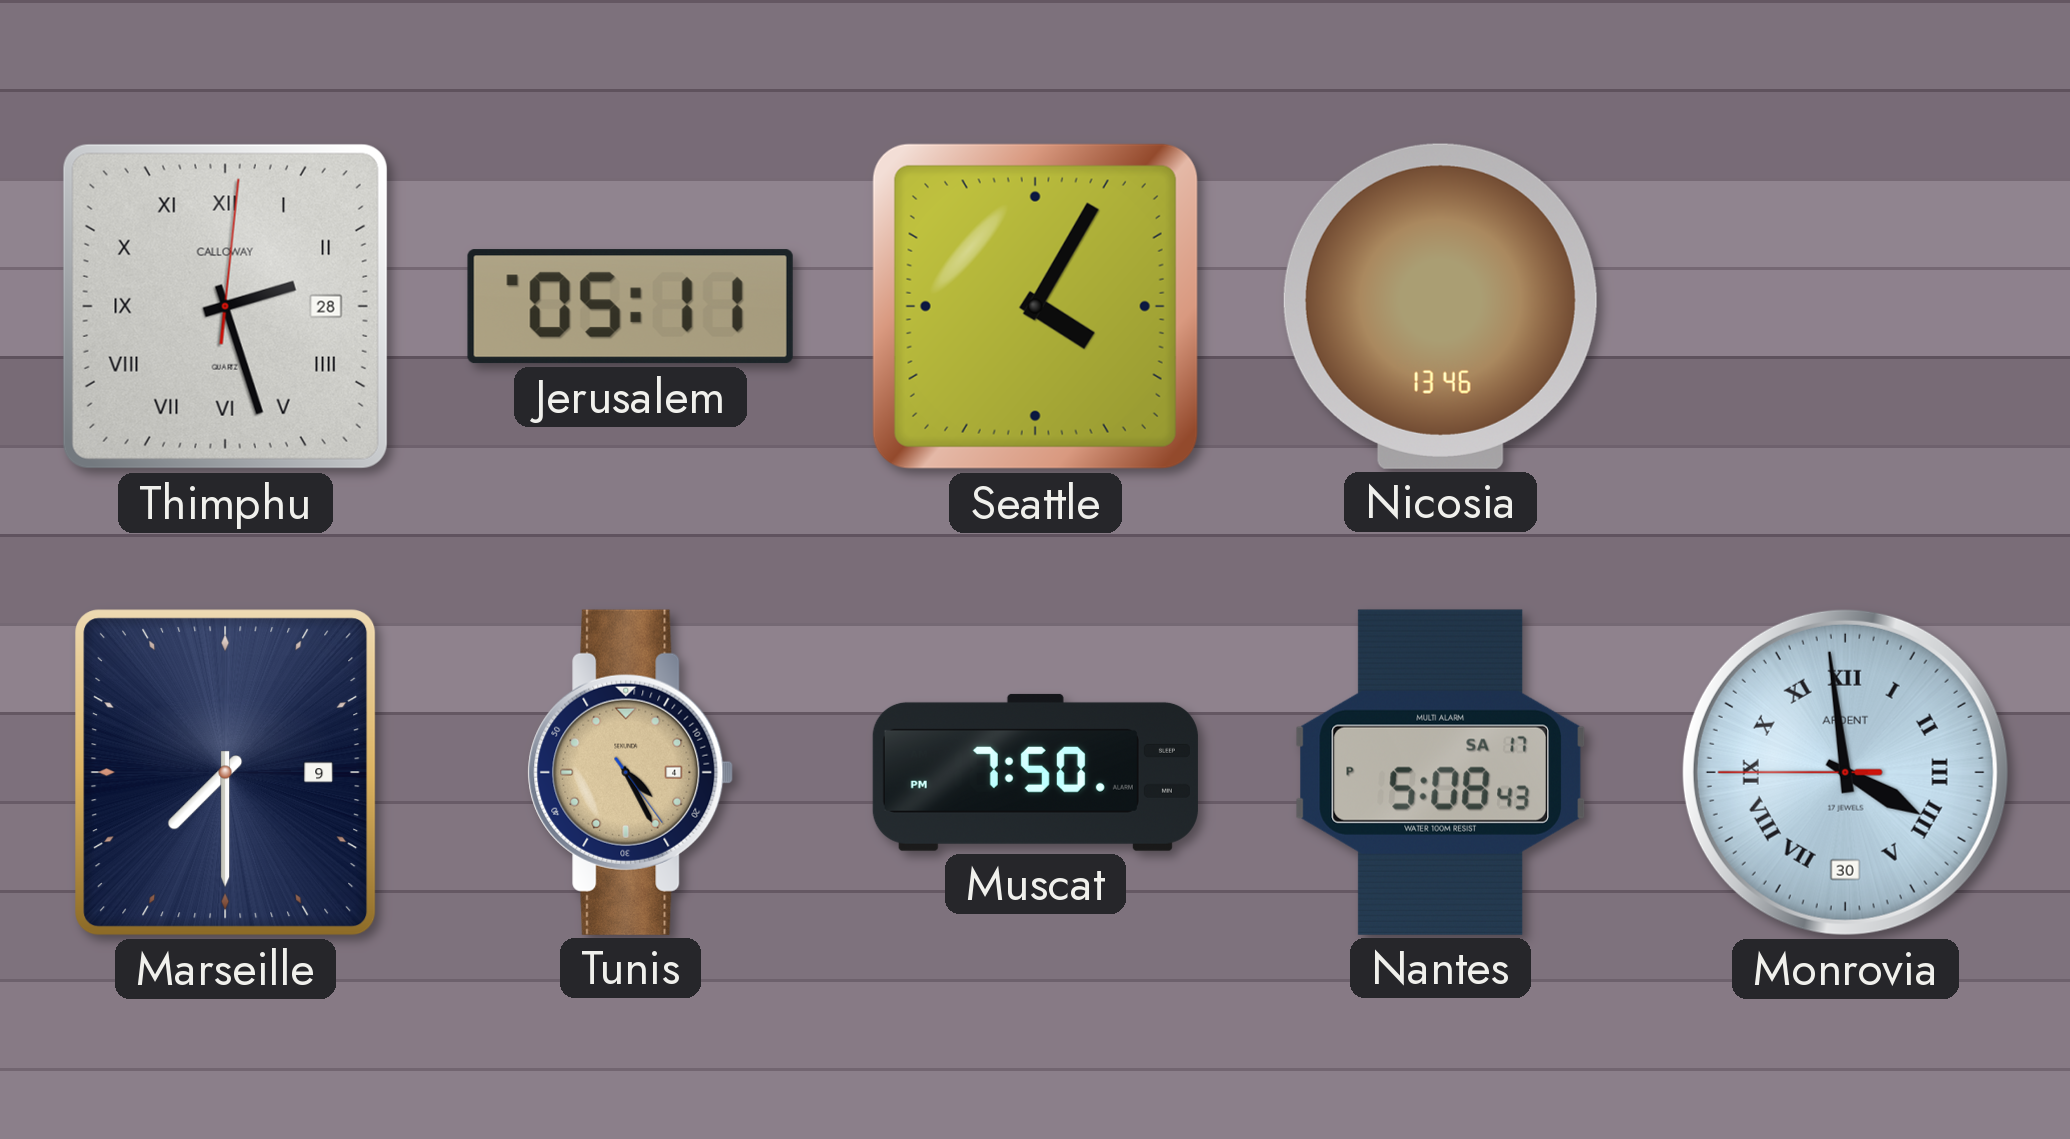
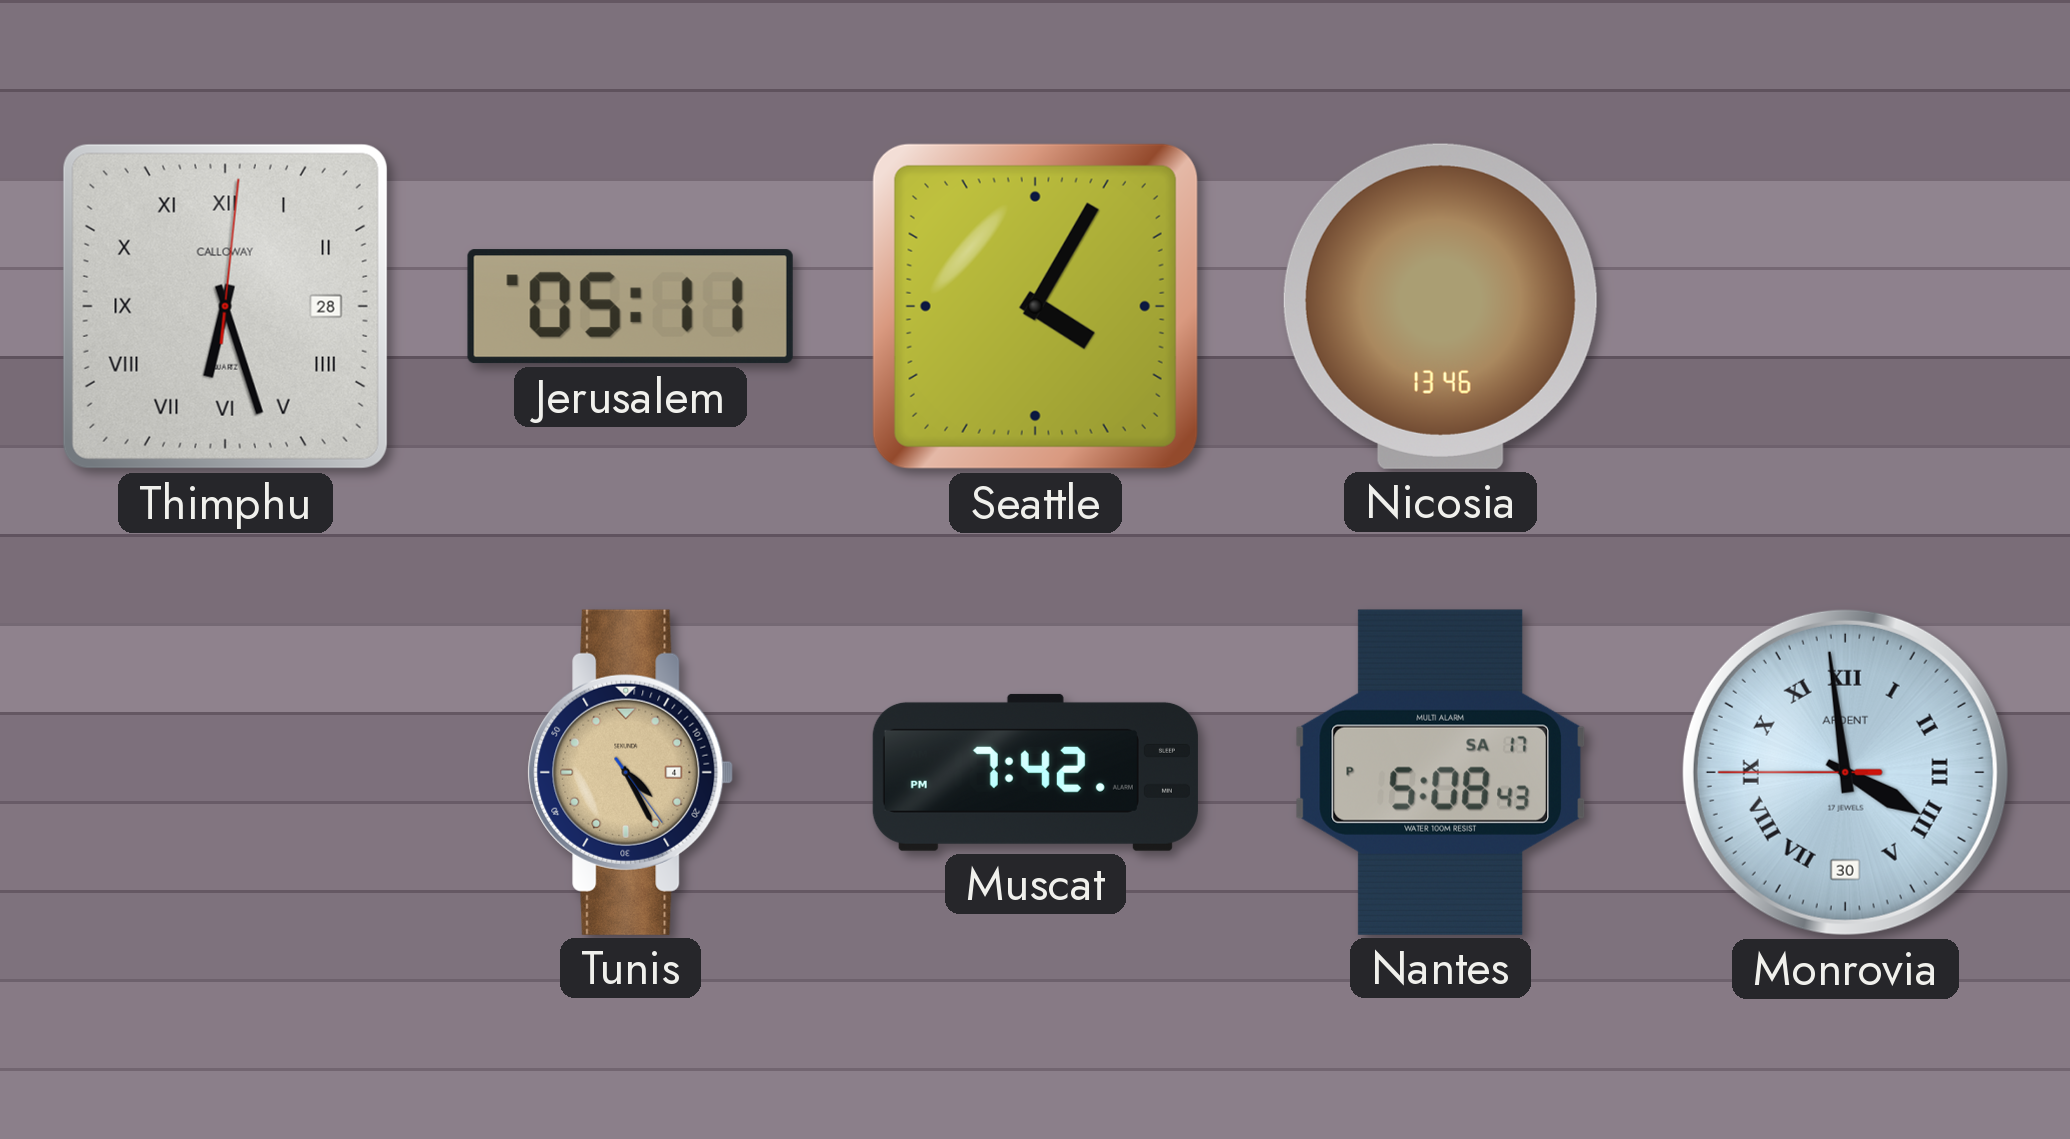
Thimphu: 2:27 -> 6:27
Marseille: 7:30 -> none
Muscat: 7:50 -> 7:42
